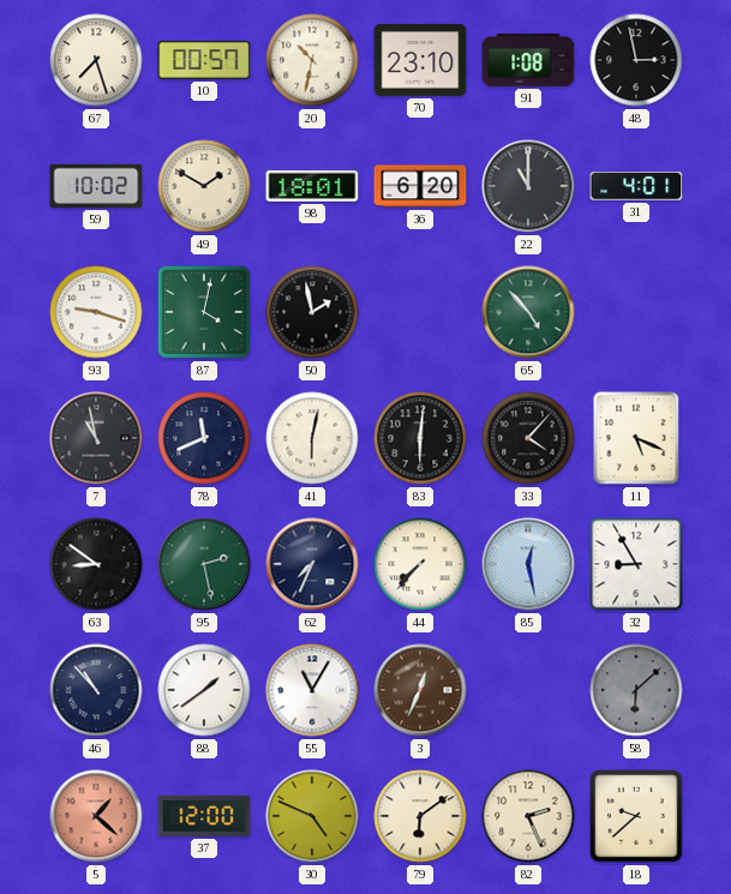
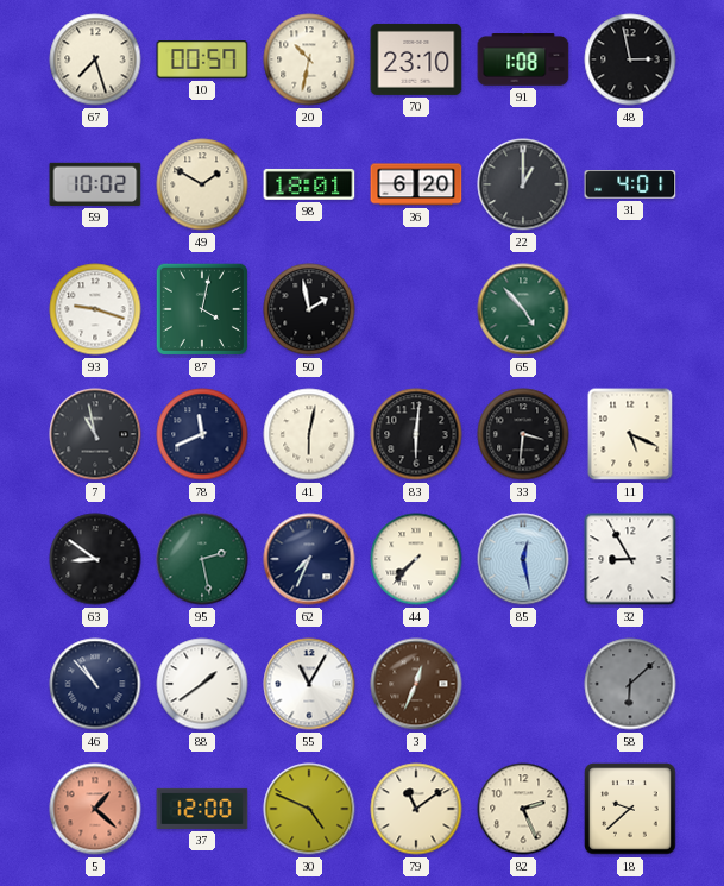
22: 11:00 -> 1:00
33: 4:07 -> 3:31
79: 6:09 -> 11:09
